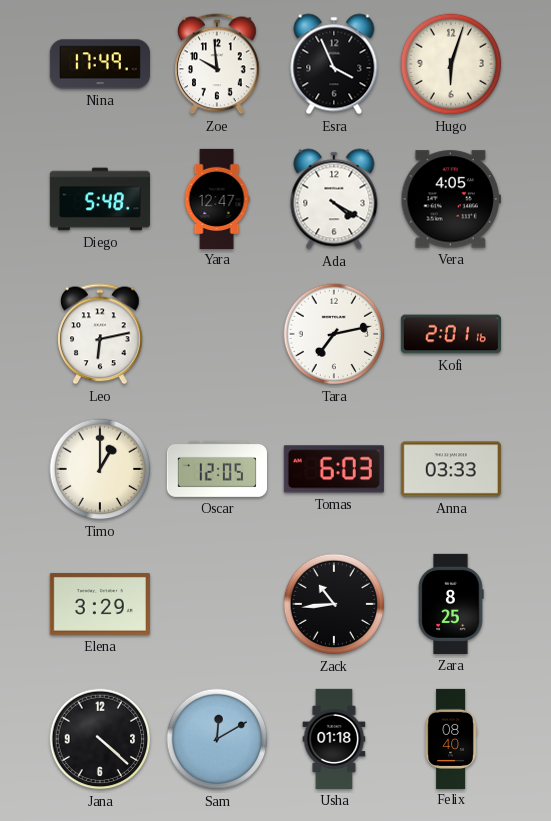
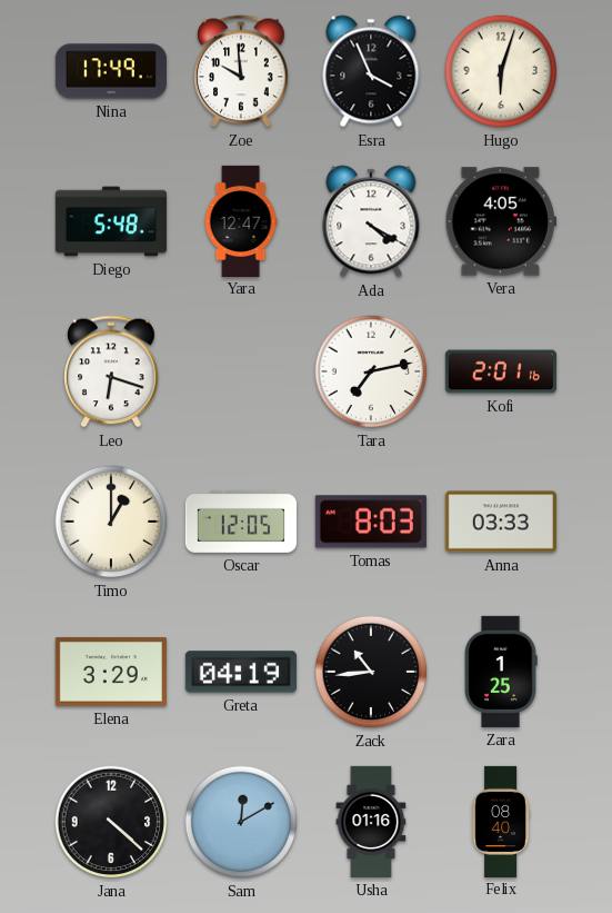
Leo: 6:13 -> 6:18
Tomas: 6:03 -> 8:03
Greta: none -> 04:19
Zara: 8:25 -> 1:25
Usha: 01:18 -> 01:16
